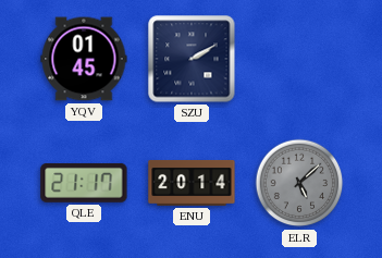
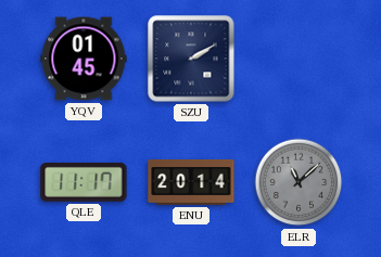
QLE: 21:17 -> 11:17
ELR: 5:08 -> 11:08
